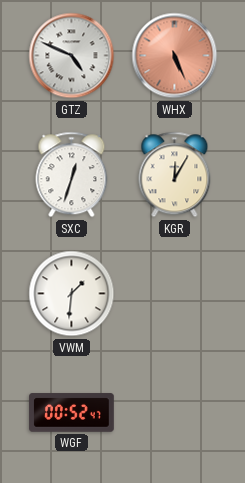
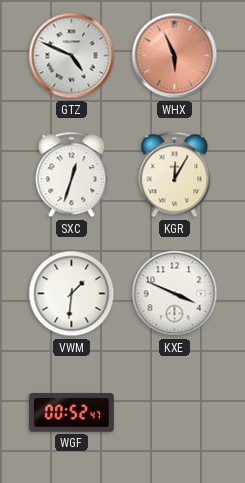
WHX: 5:26 -> 5:56
KXE: none -> 3:49
